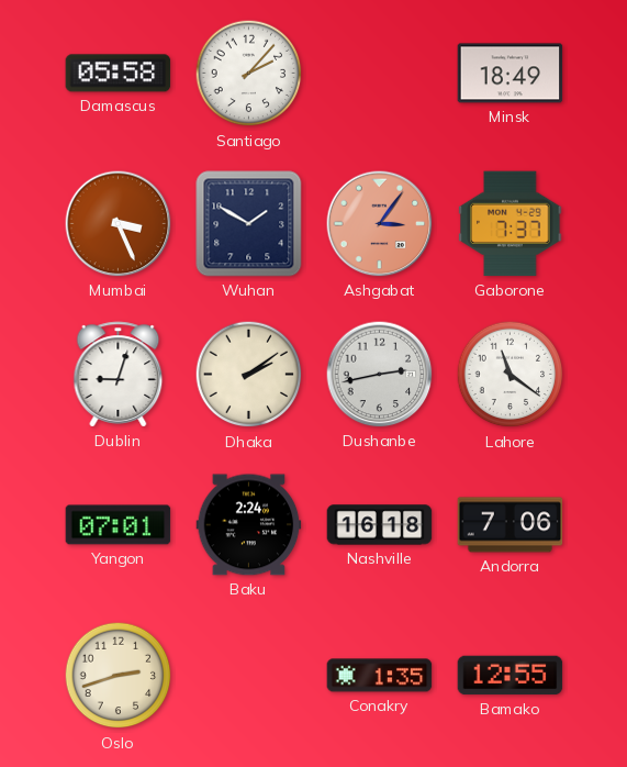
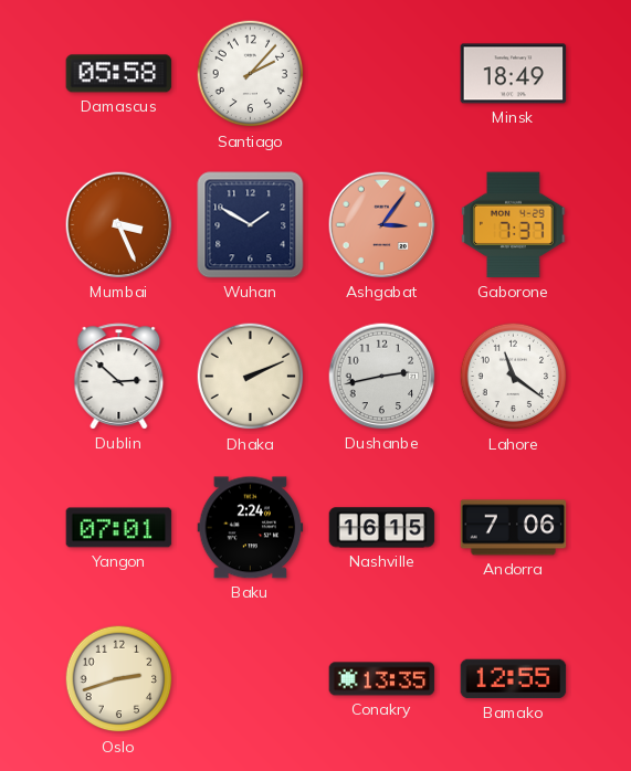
Dublin: 9:03 -> 2:52
Dhaka: 2:09 -> 2:11
Nashville: 16:18 -> 16:15
Conakry: 1:35 -> 13:35
